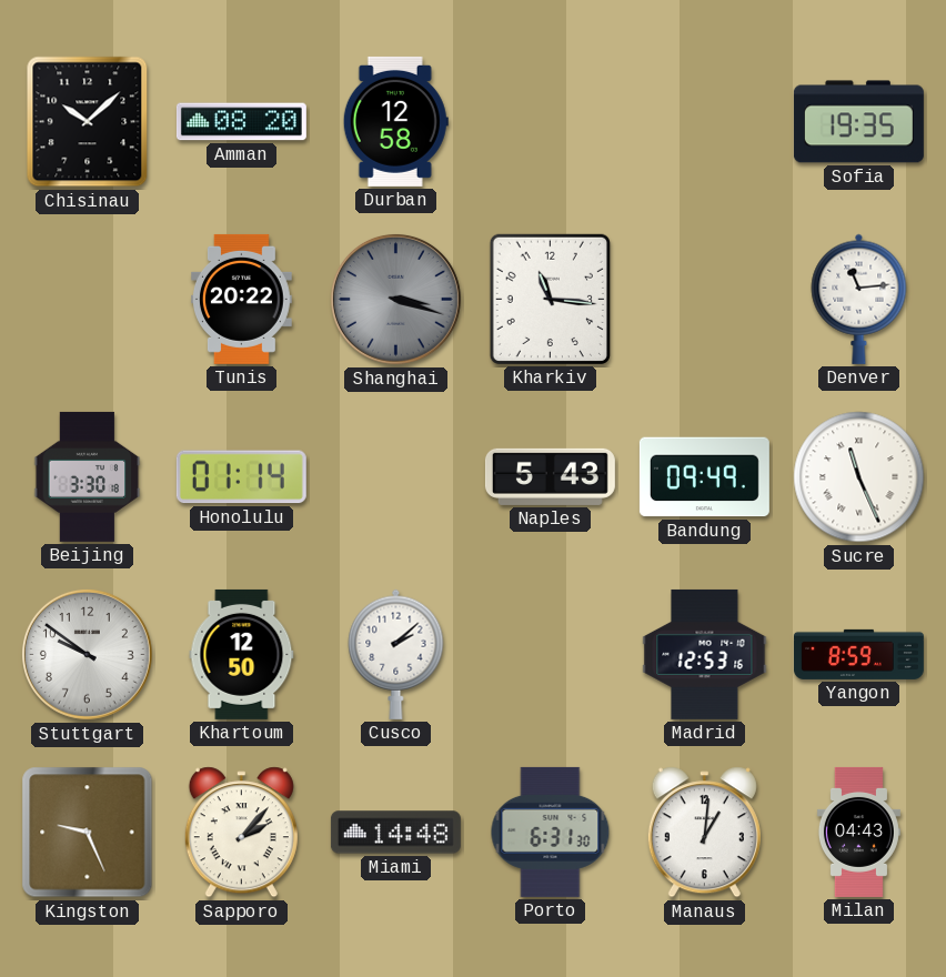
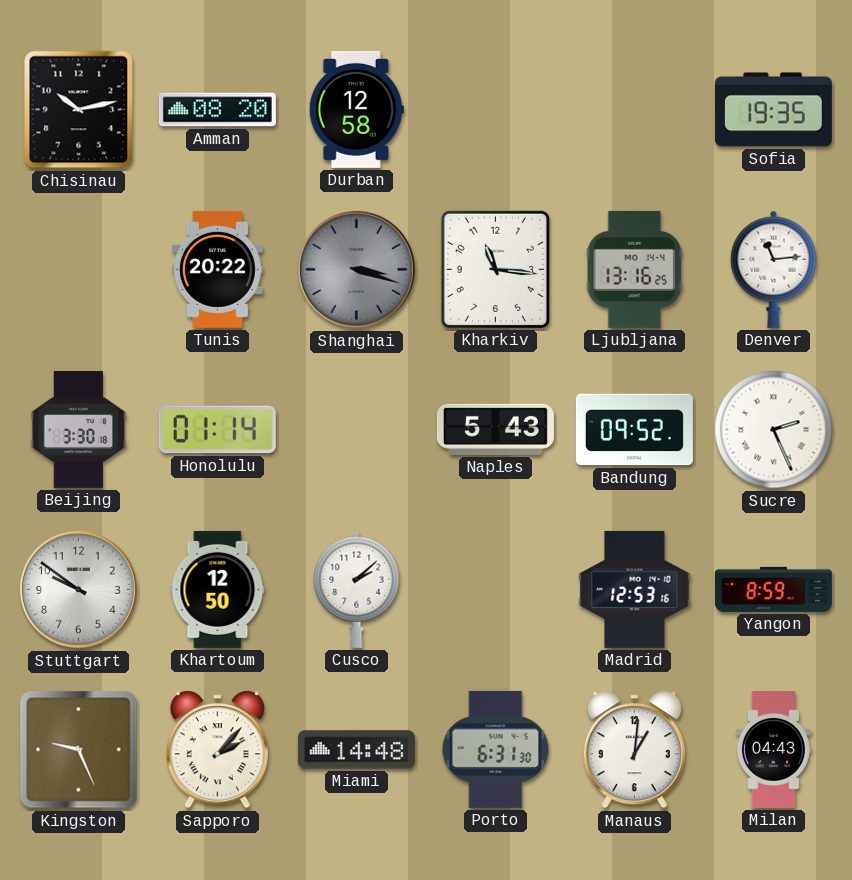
Chisinau: 10:08 -> 10:13
Ljubljana: none -> 13:16
Bandung: 09:49 -> 09:52
Sucre: 11:26 -> 2:26
